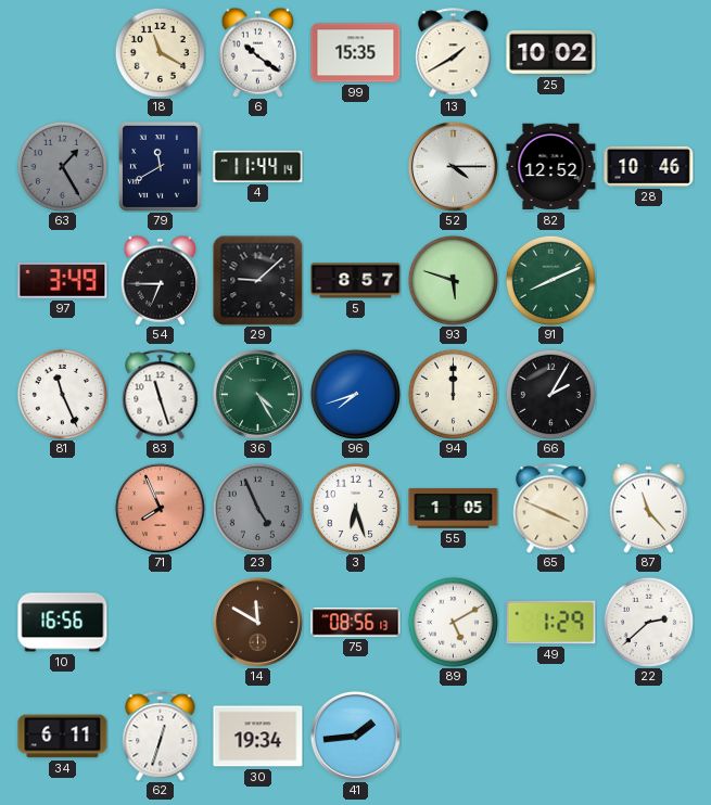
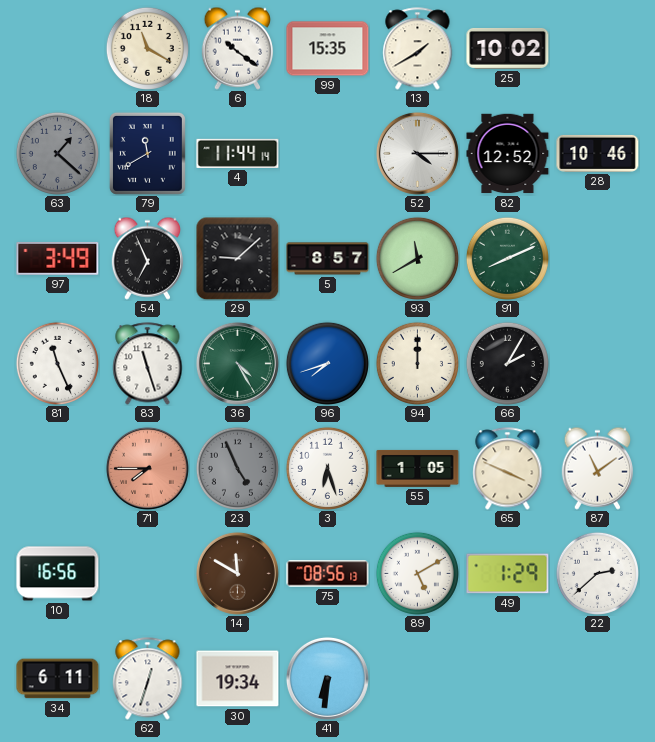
63: 1:25 -> 1:22
54: 6:45 -> 6:56
93: 5:48 -> 11:40
71: 7:56 -> 7:45
87: 11:23 -> 11:09
41: 1:44 -> 6:31
